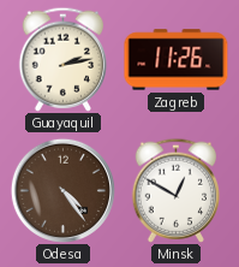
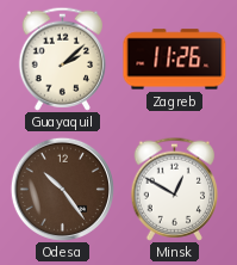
Guayaquil: 2:13 -> 2:08
Odesa: 4:24 -> 10:24
